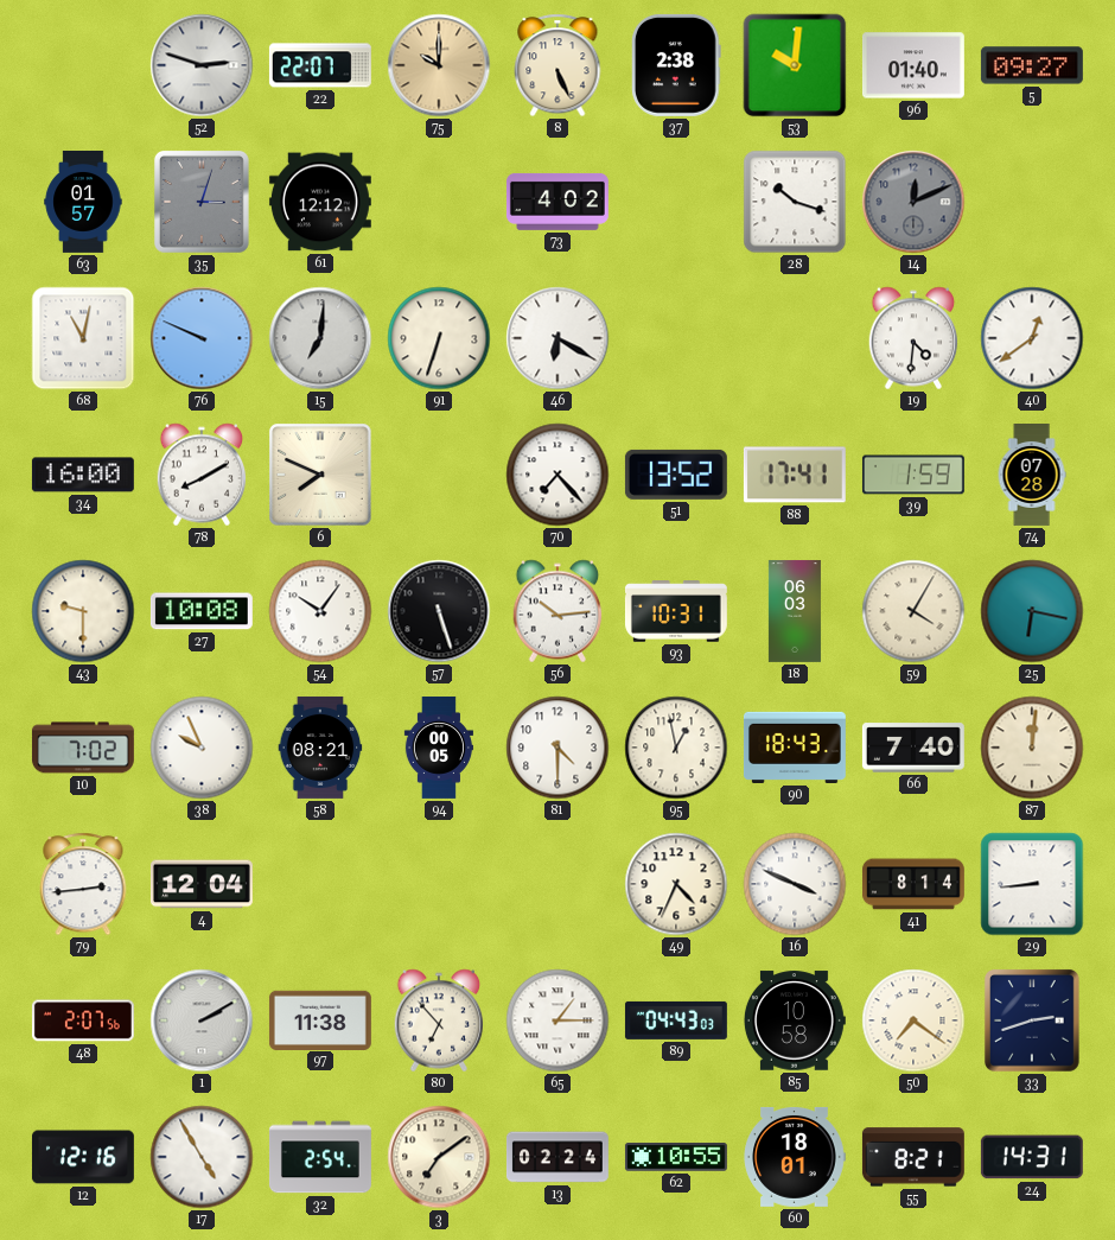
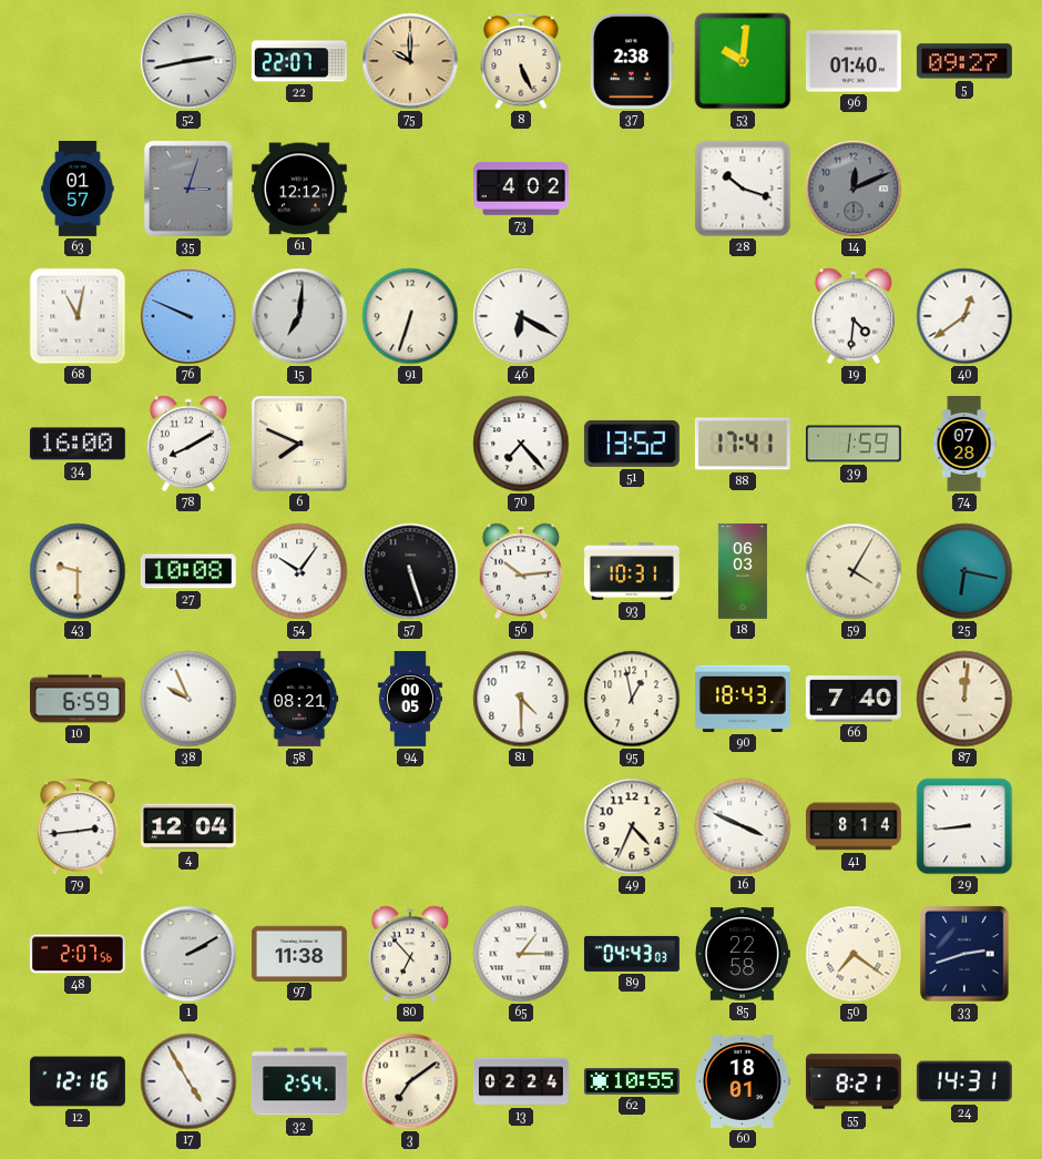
52: 2:48 -> 2:43
10: 7:02 -> 6:59
85: 10:58 -> 22:58
